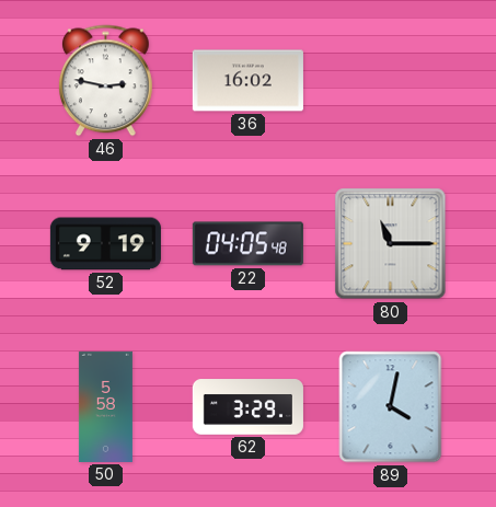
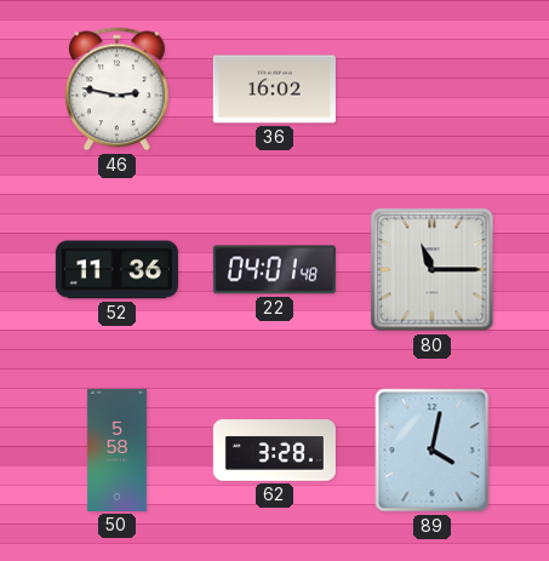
52: 9:19 -> 11:36
22: 04:05 -> 04:01
62: 3:29 -> 3:28
